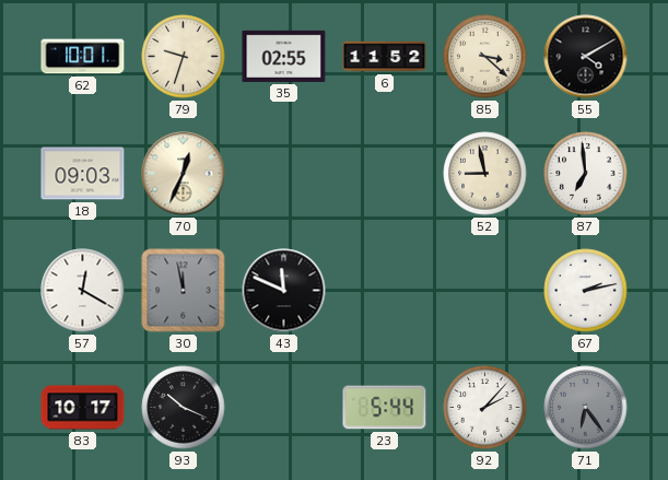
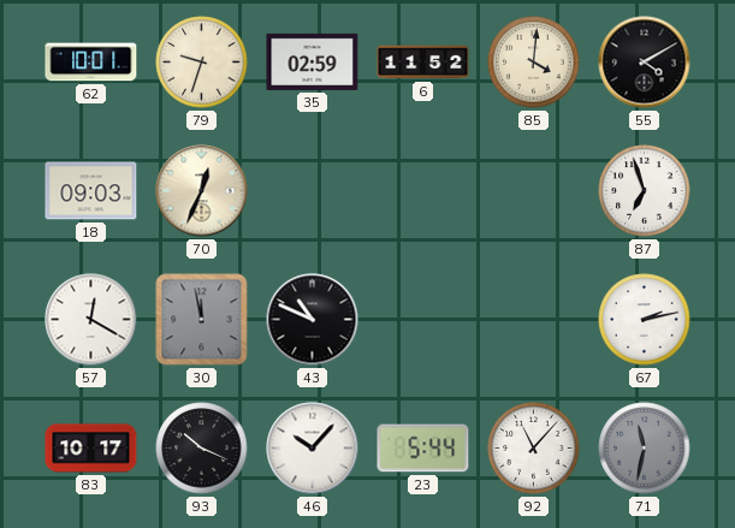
35: 02:55 -> 02:59
85: 3:22 -> 4:01
52: 8:58 -> none
87: 6:59 -> 6:57
43: 11:49 -> 10:49
46: none -> 10:07
92: 2:07 -> 11:07
71: 6:24 -> 11:32
